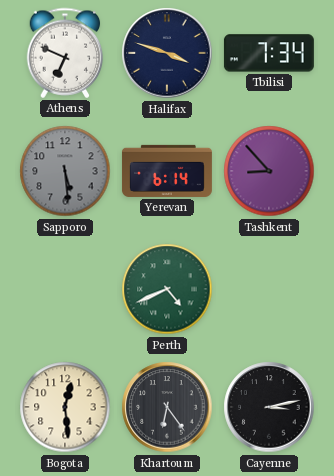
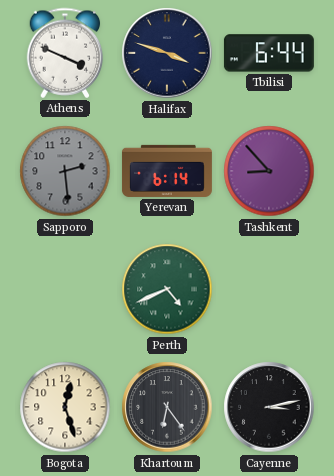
Athens: 6:49 -> 3:49
Tbilisi: 7:34 -> 6:44
Sapporo: 5:29 -> 2:29
Bogota: 12:29 -> 12:27
